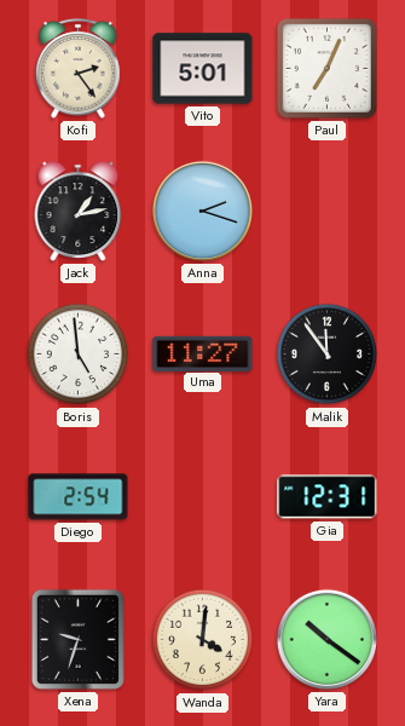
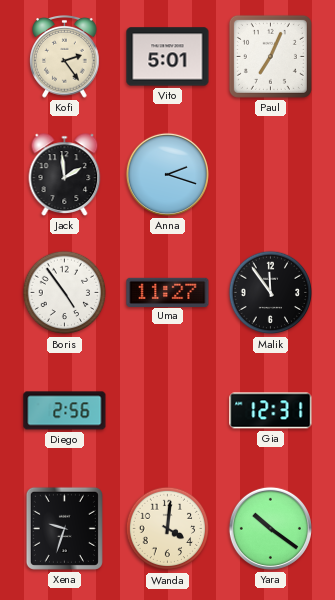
Jack: 1:13 -> 1:59
Boris: 4:59 -> 4:54
Diego: 2:54 -> 2:56
